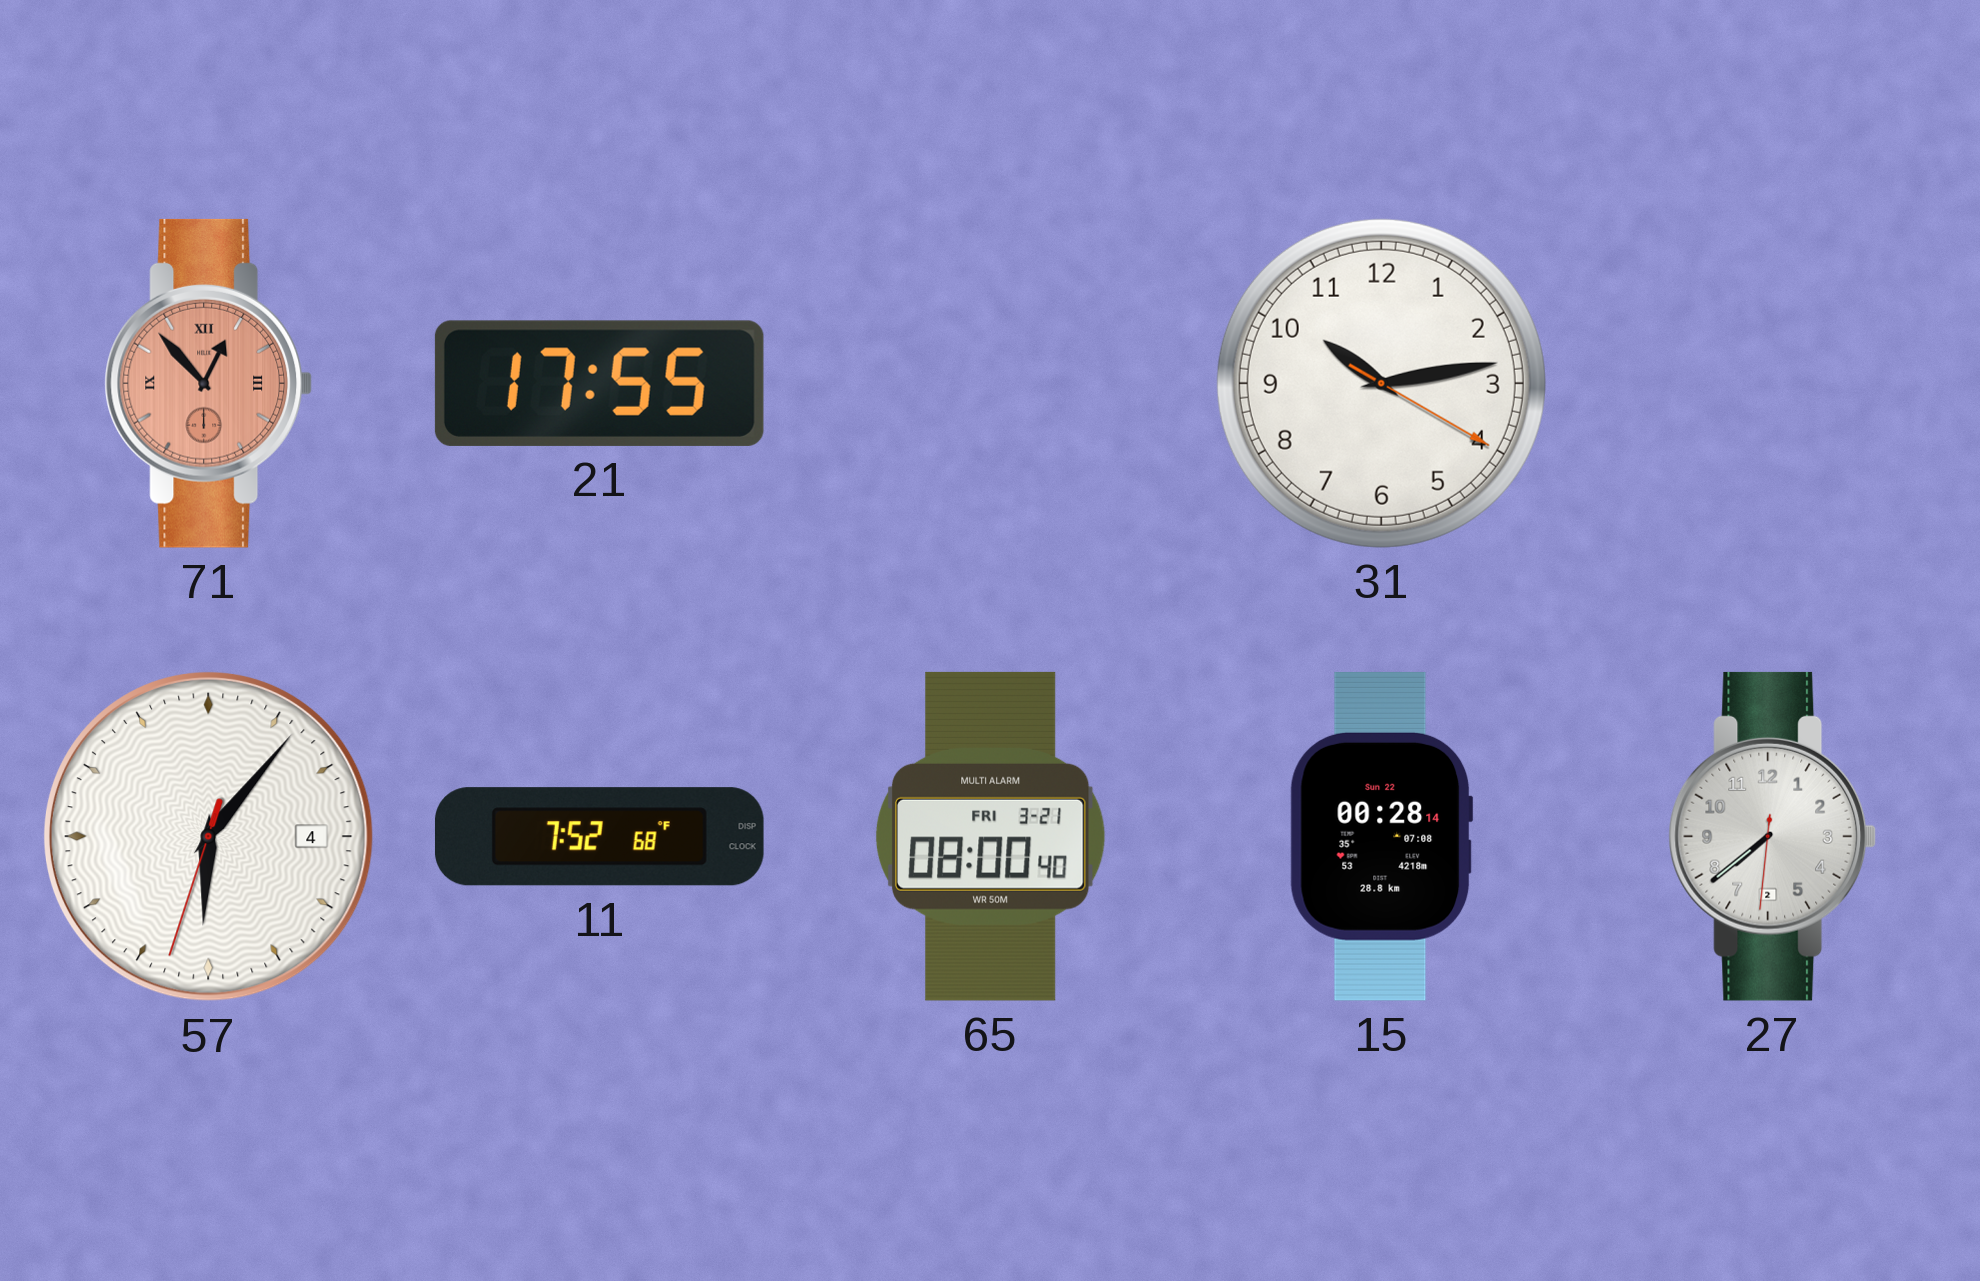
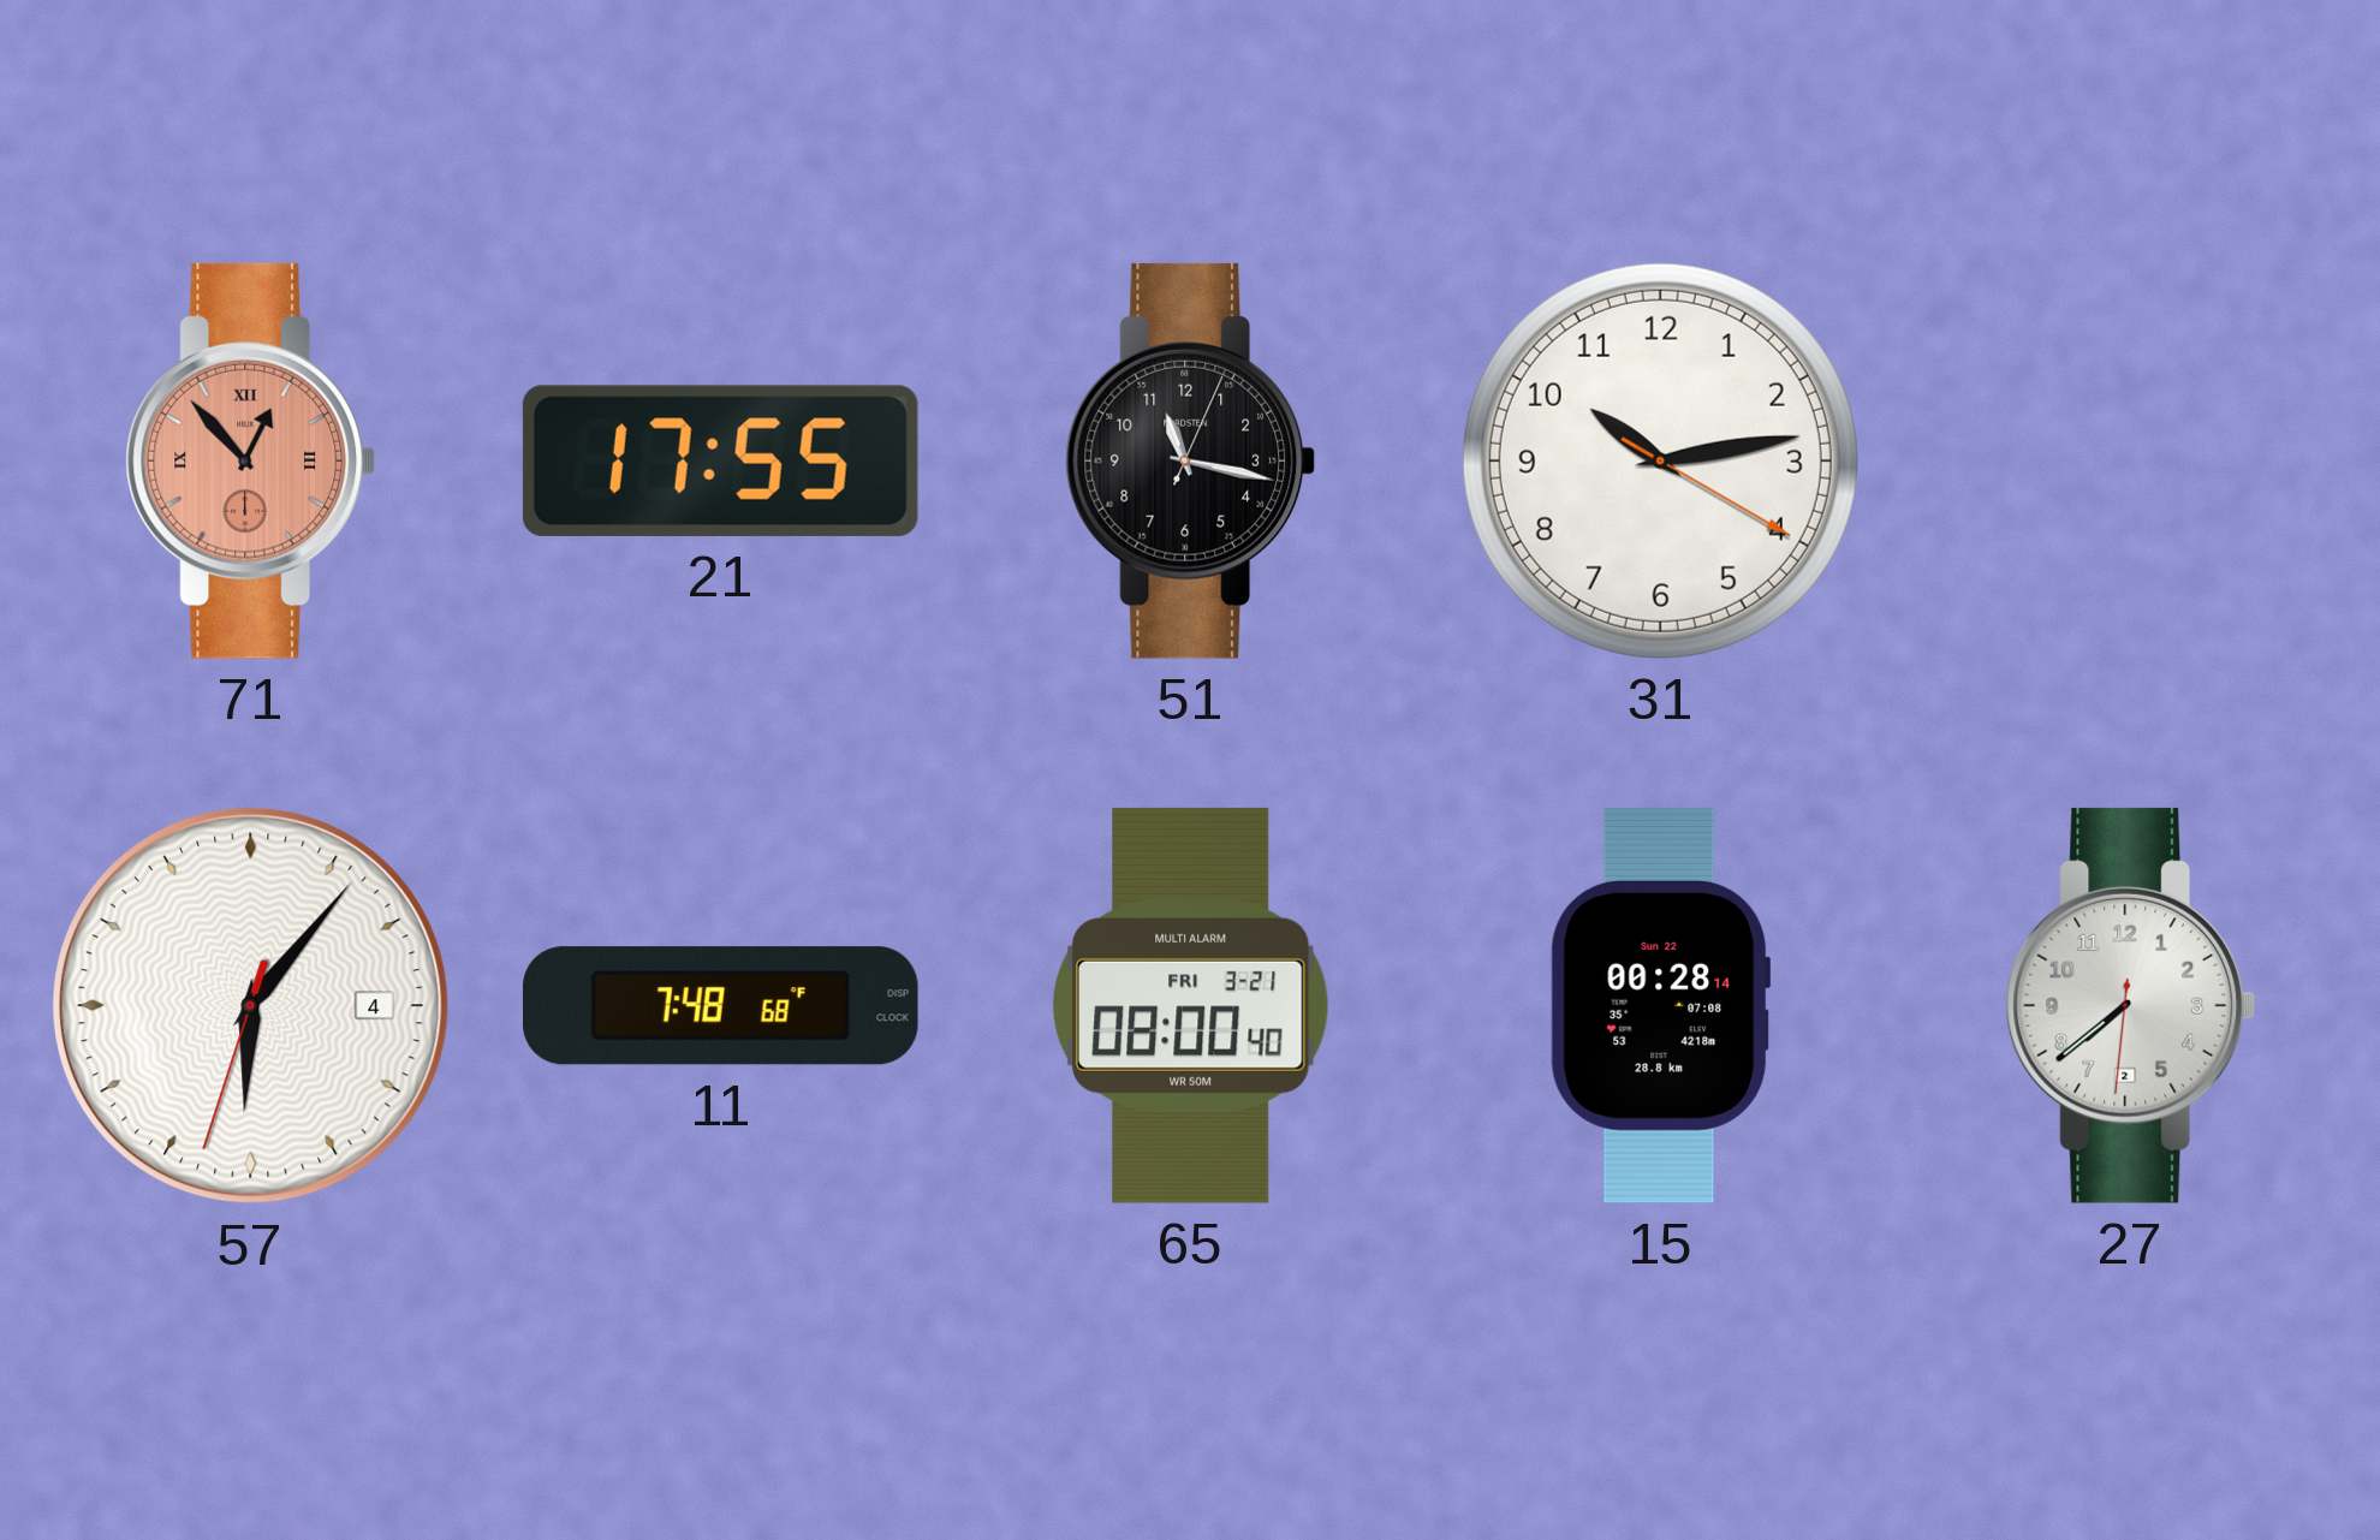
51: none -> 11:17
11: 7:52 -> 7:48
